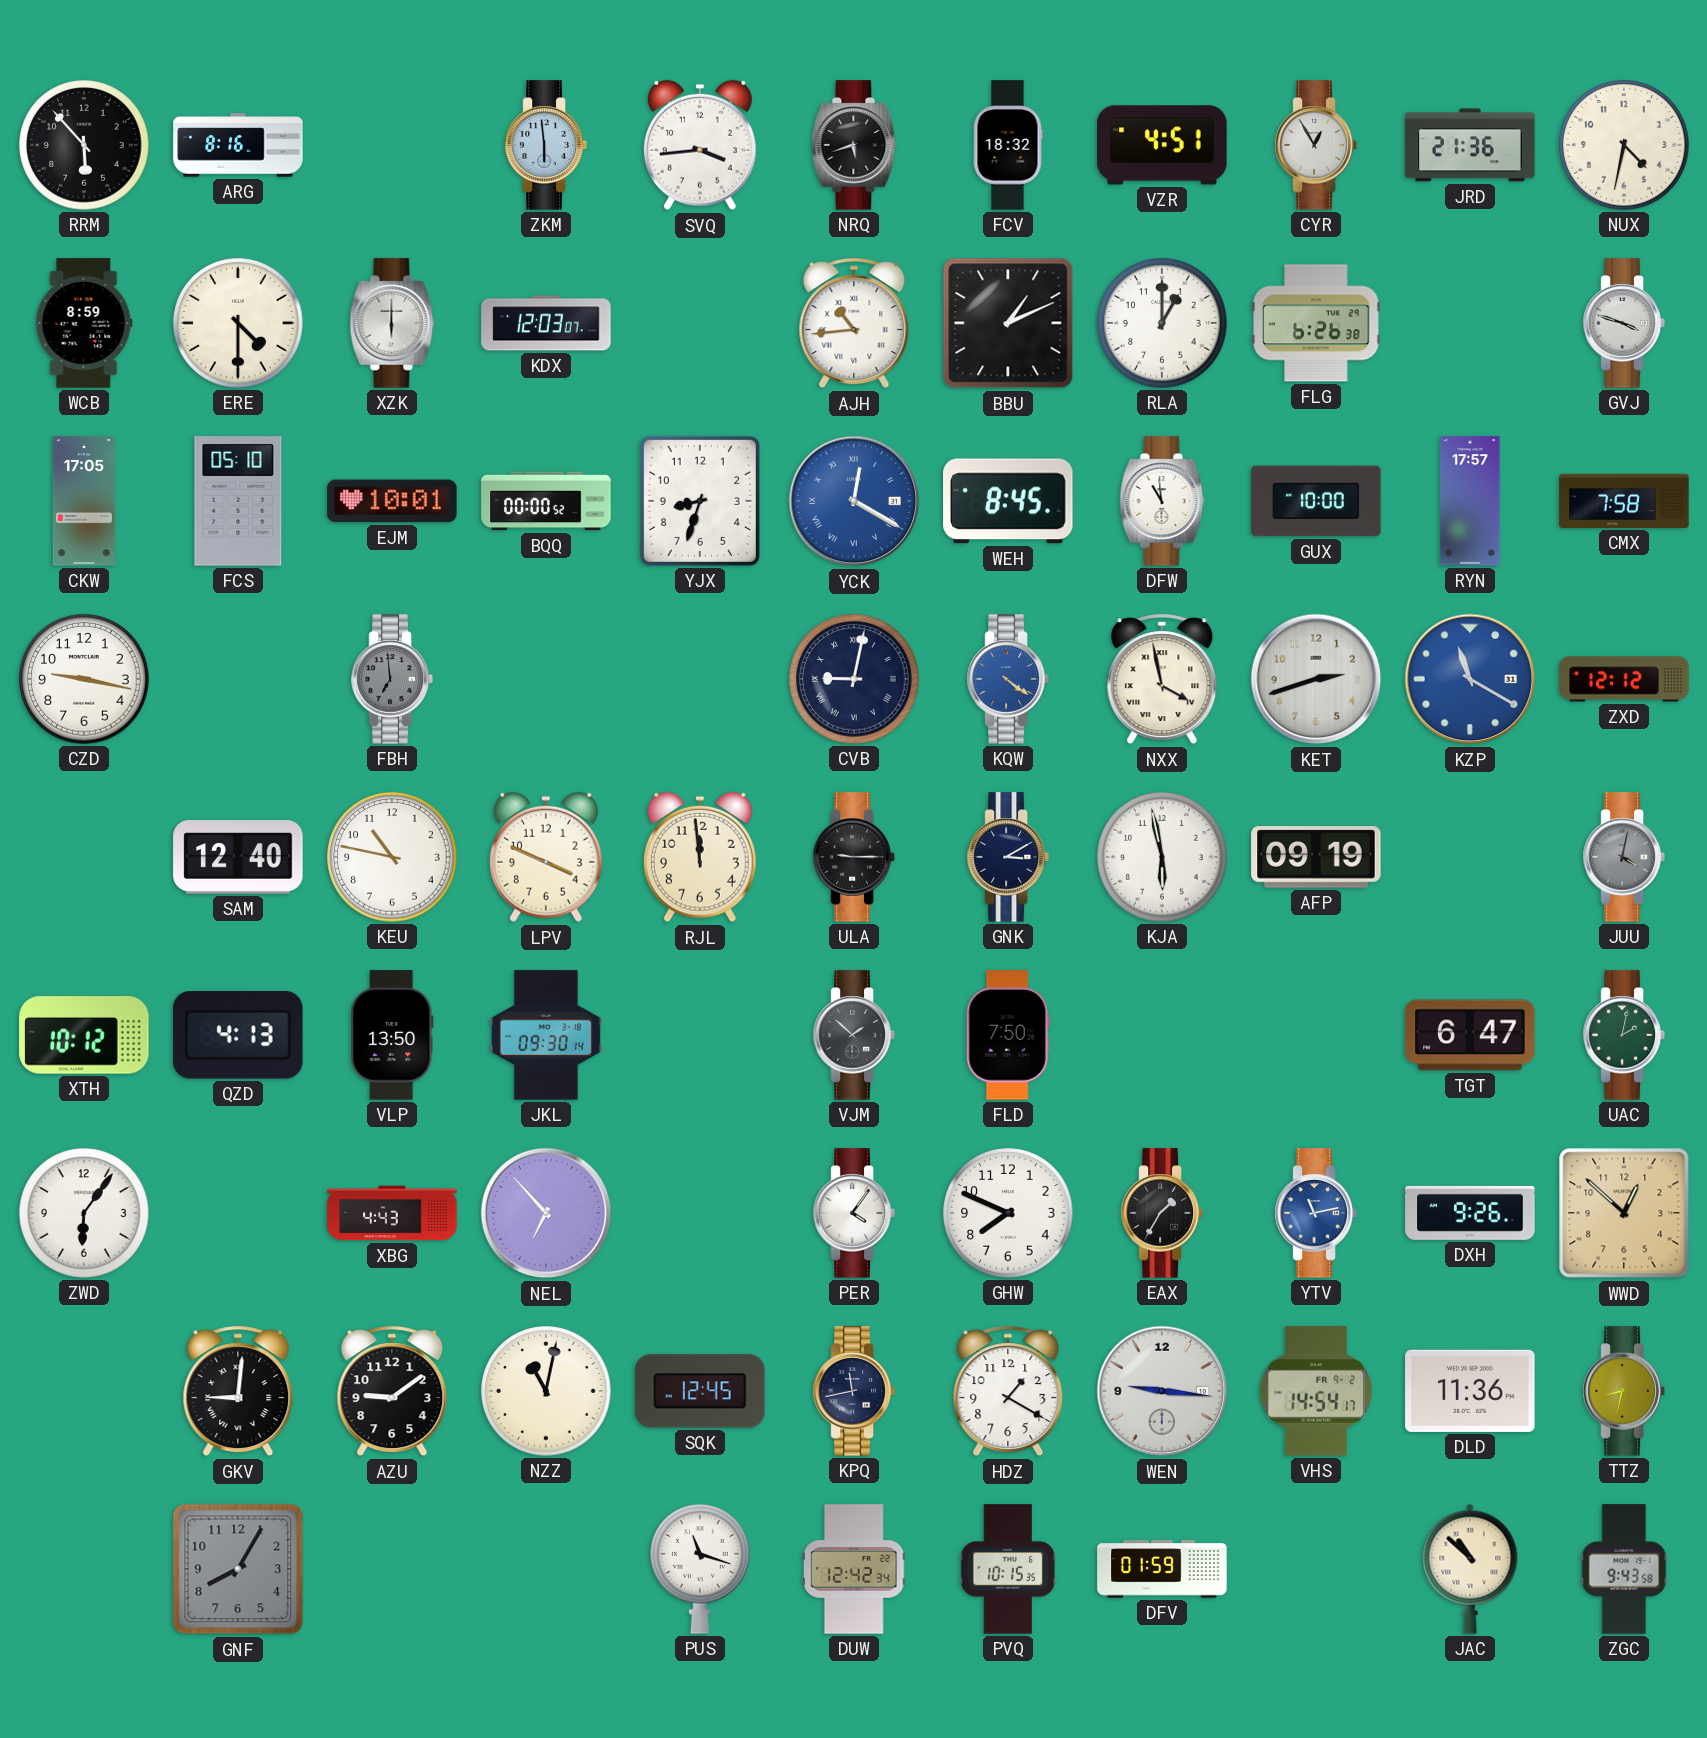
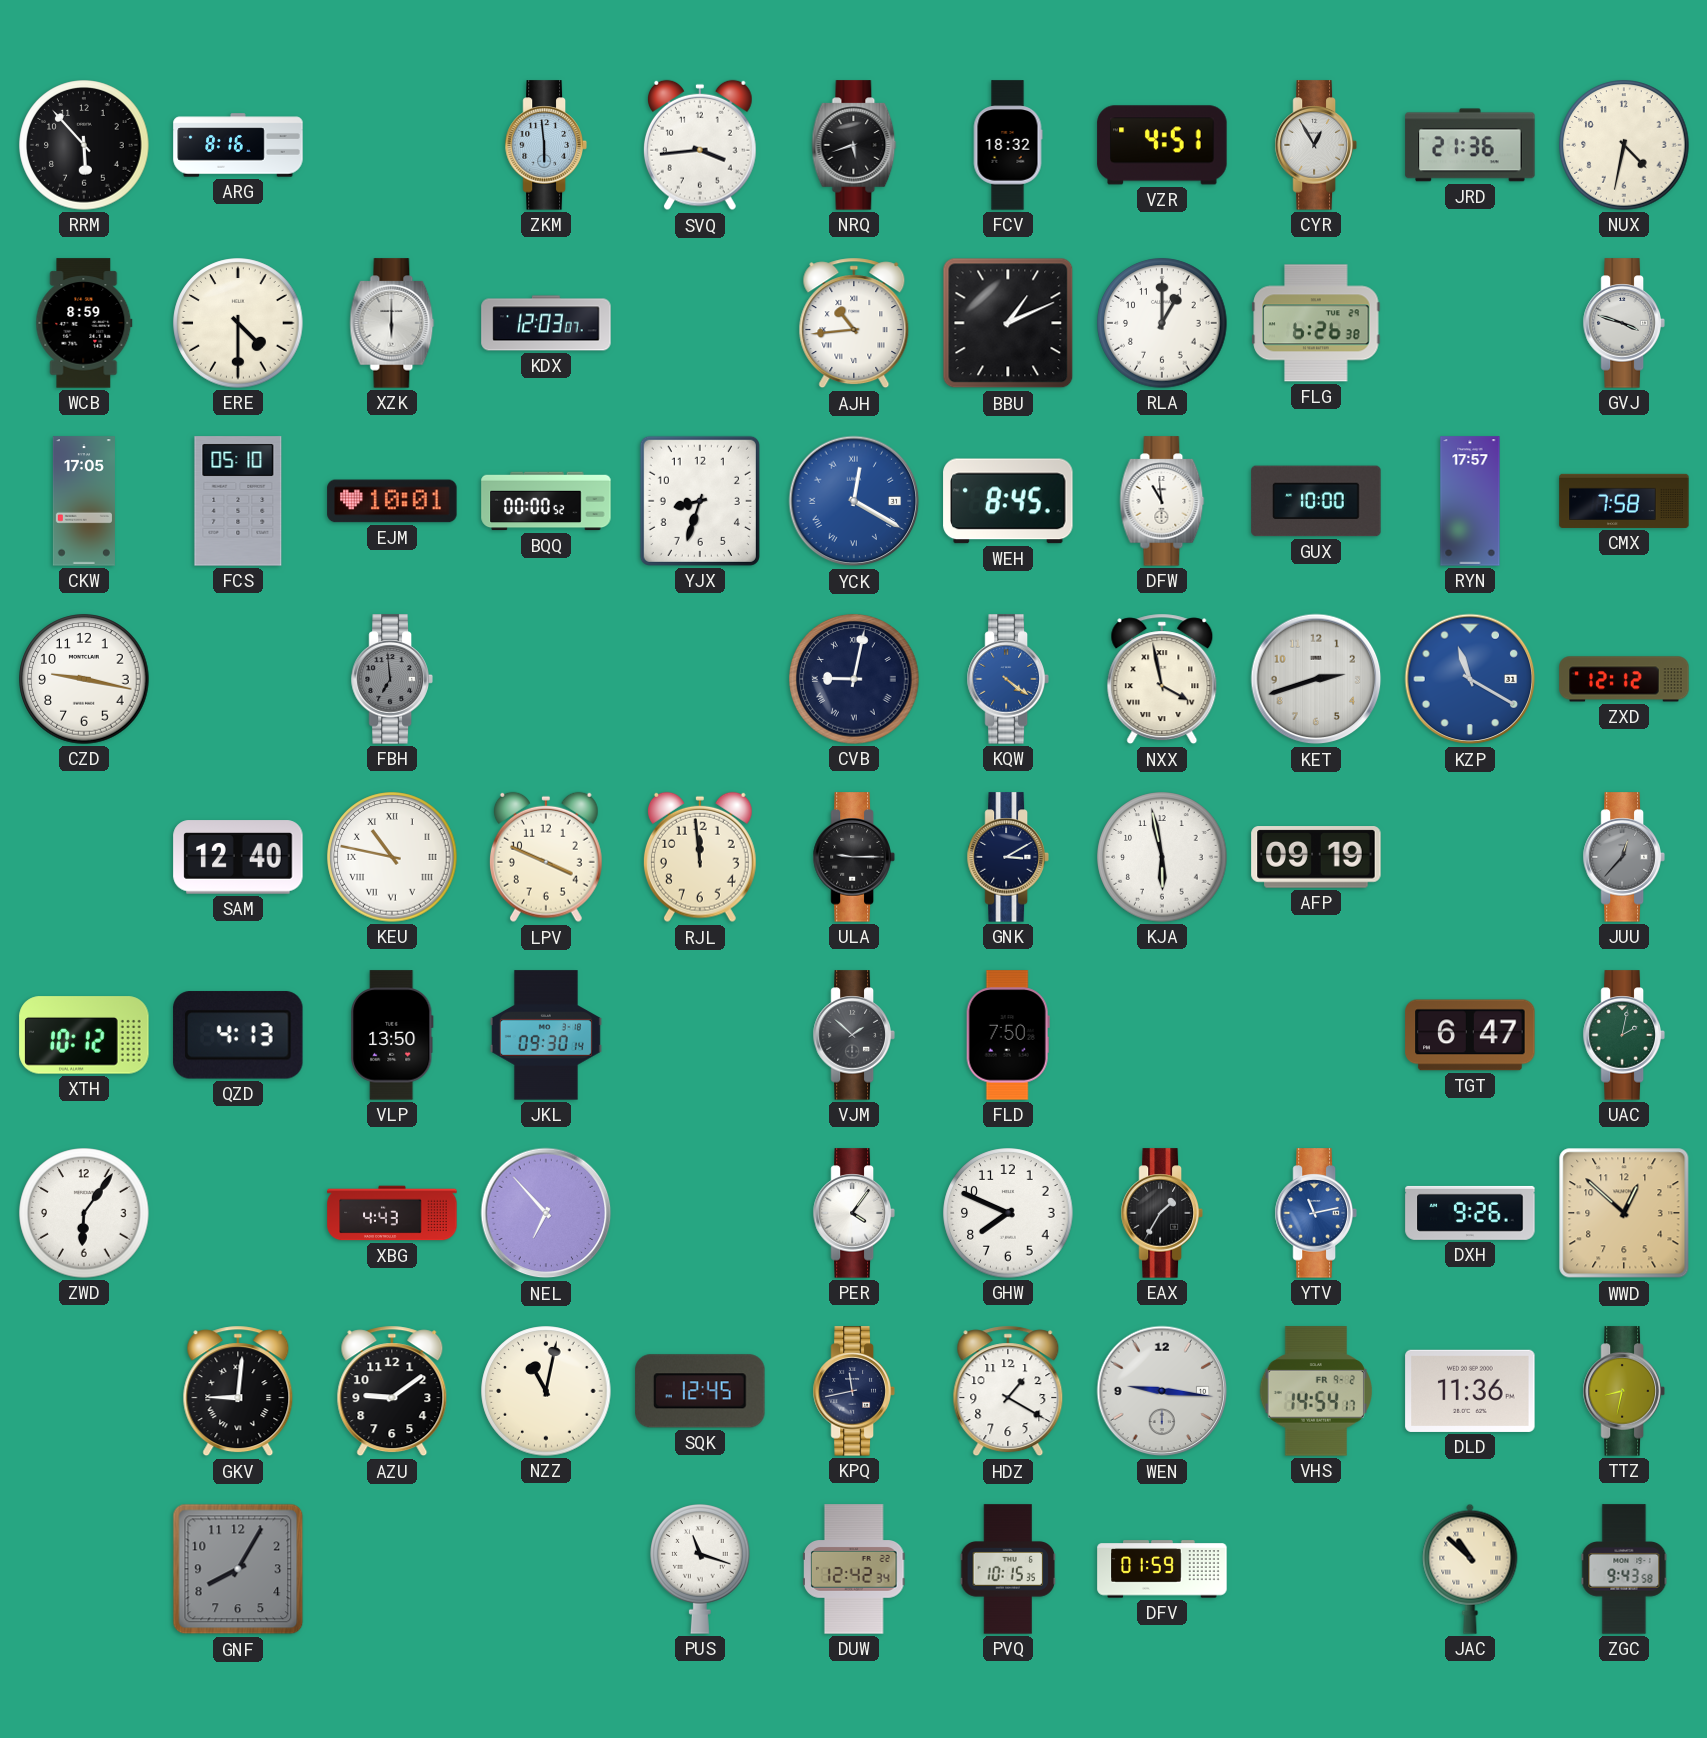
KEU numerals: Arabic -> Roman
JUU: 4:02 -> 12:37
